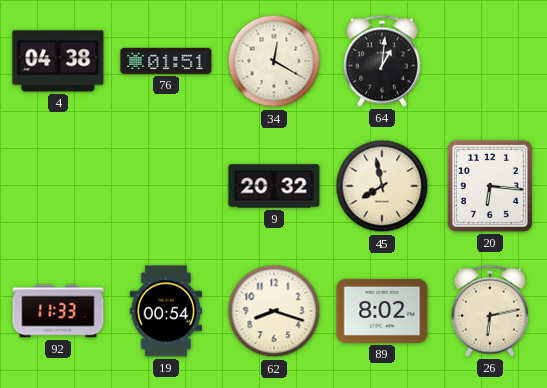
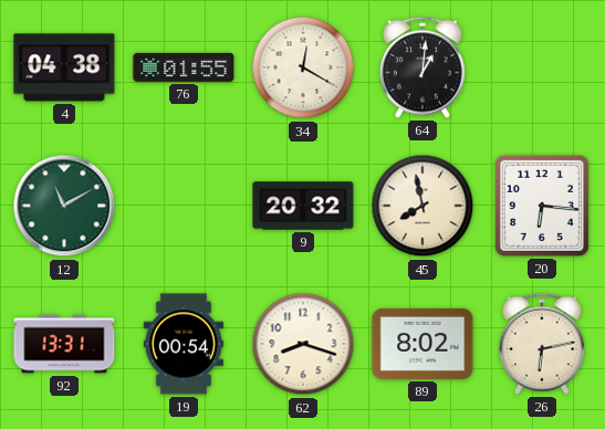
76: 01:51 -> 01:55
12: none -> 11:10
92: 11:33 -> 13:31
